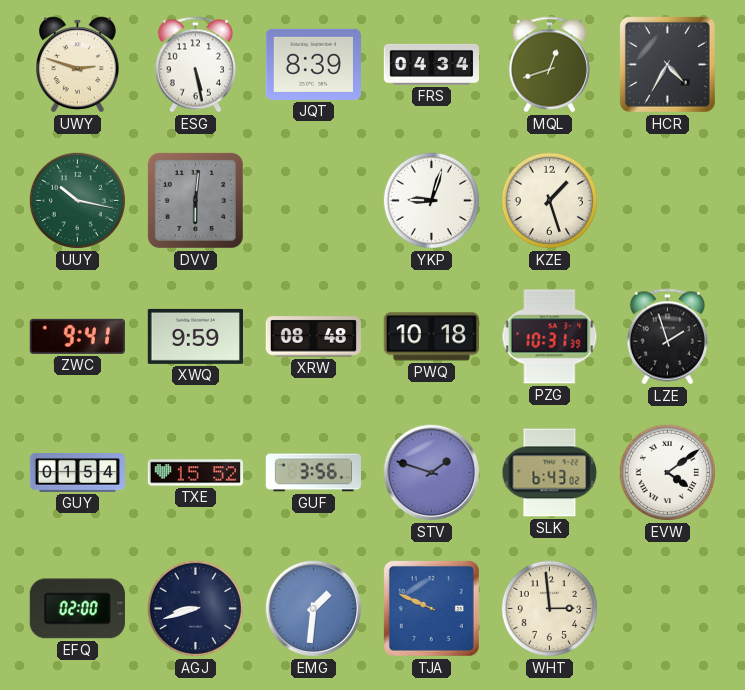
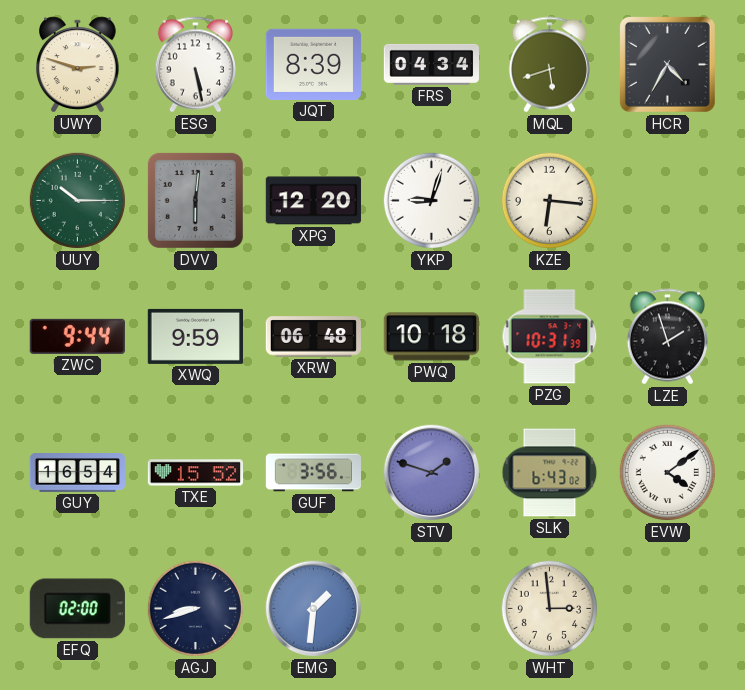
MQL: 12:42 -> 5:42
UUY: 10:17 -> 10:15
XPG: none -> 12:20
KZE: 1:27 -> 6:16
ZWC: 9:41 -> 9:44
XRW: 08:48 -> 06:48
GUY: 01:54 -> 16:54
TJA: 9:49 -> none
